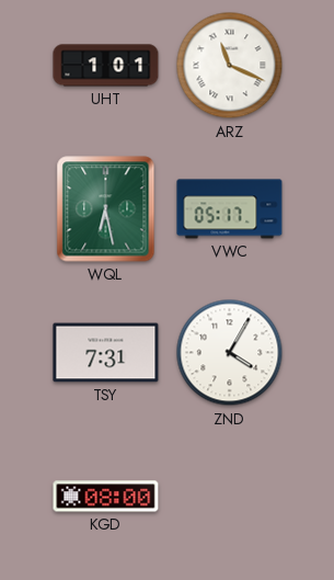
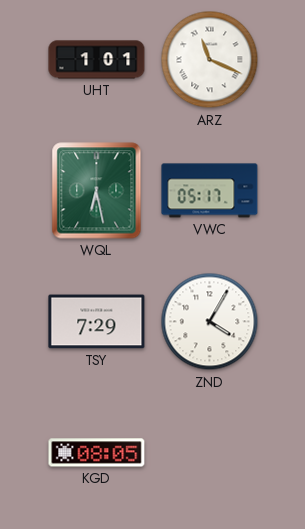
TSY: 7:31 -> 7:29
KGD: 08:00 -> 08:05
